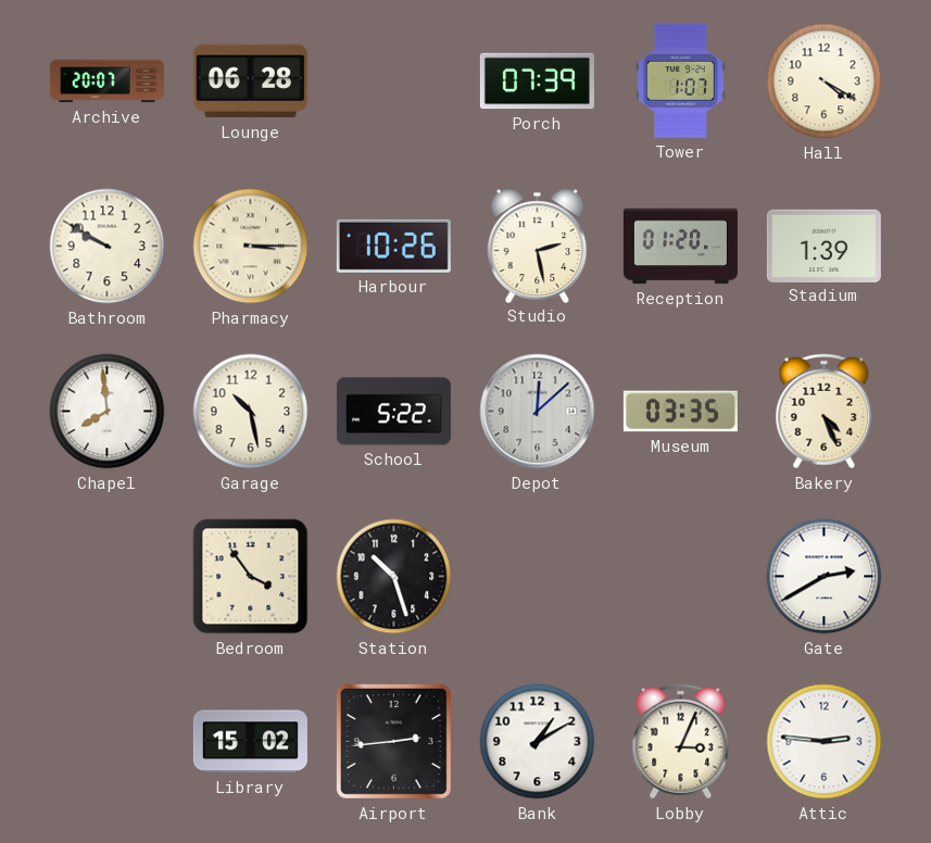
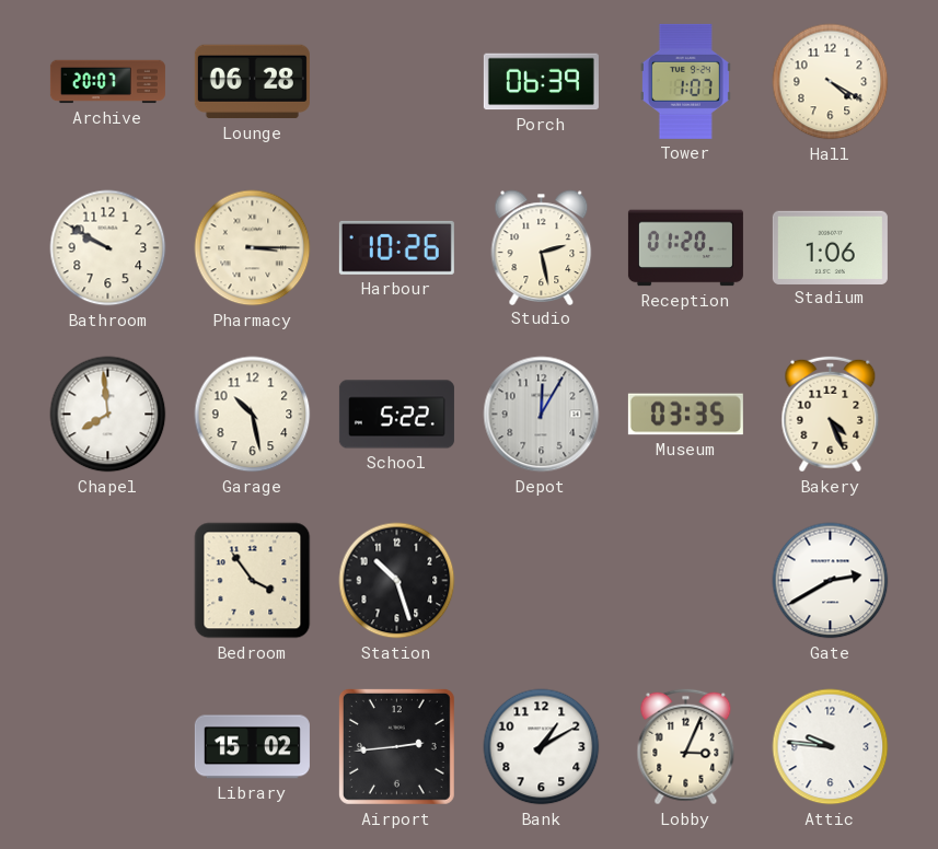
Porch: 07:39 -> 06:39
Stadium: 1:39 -> 1:06
Depot: 12:08 -> 12:05
Attic: 2:46 -> 9:46
